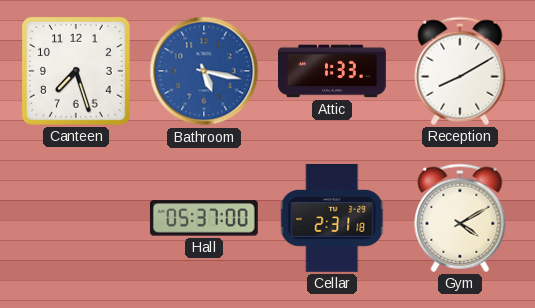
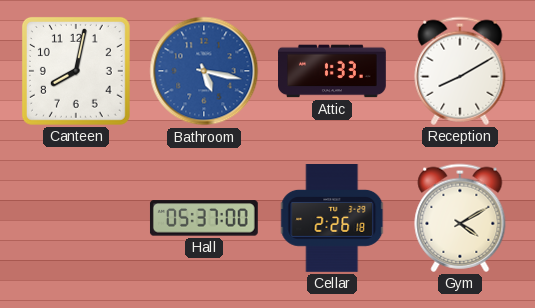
Canteen: 7:27 -> 8:02
Cellar: 2:31 -> 2:26
